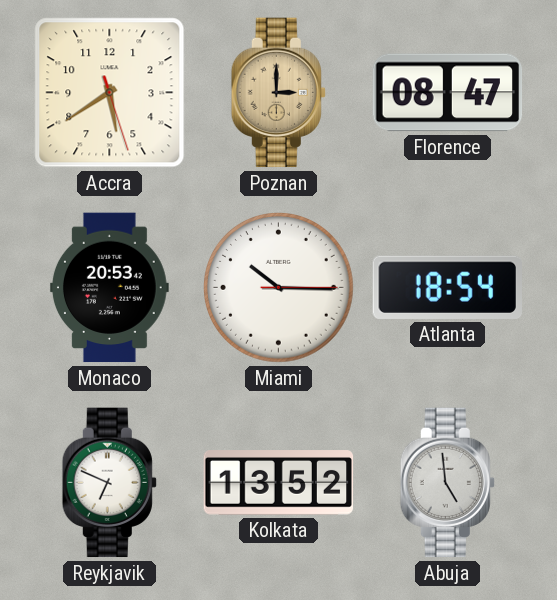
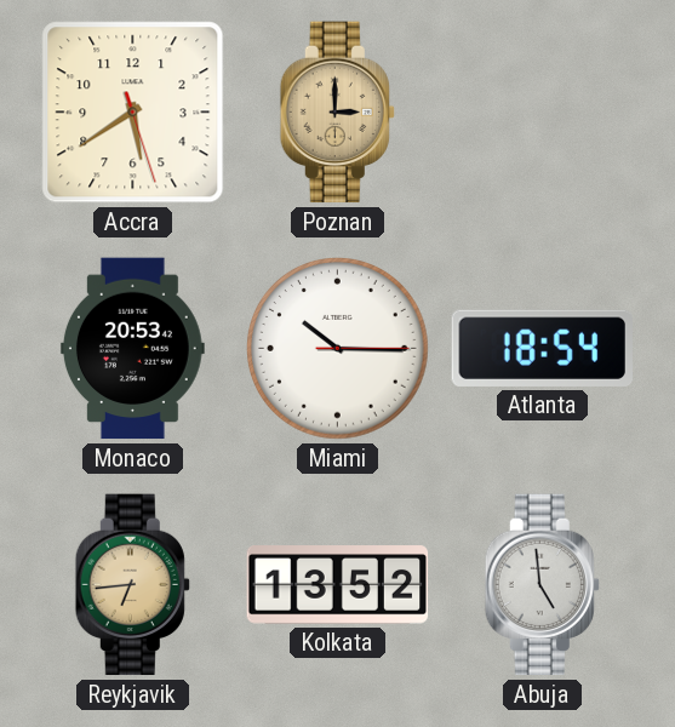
Florence: 08:47 -> none
Reykjavik: 6:49 -> 6:44
Reykjavik dial: white -> champagne
